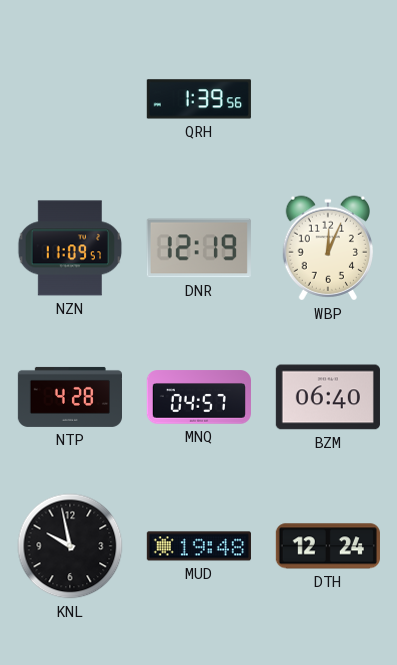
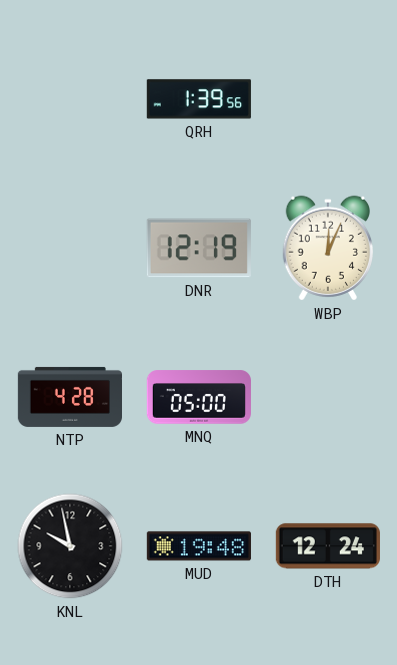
NZN: 11:09 -> none
MNQ: 04:57 -> 05:00
BZM: 06:40 -> none
